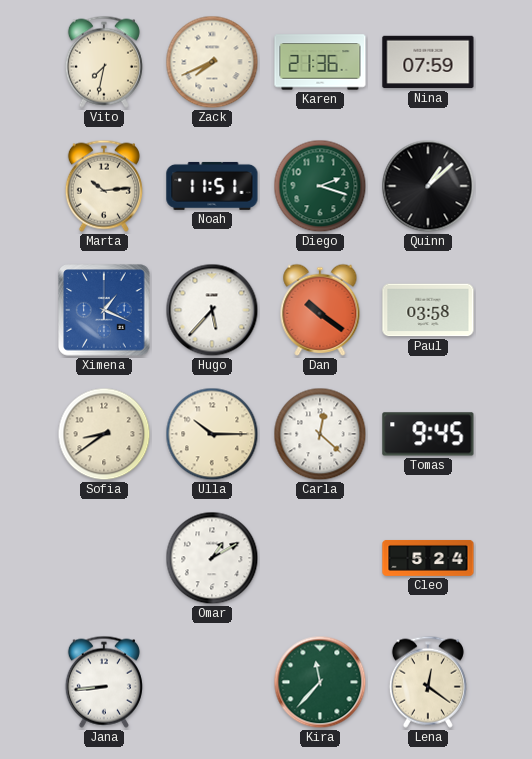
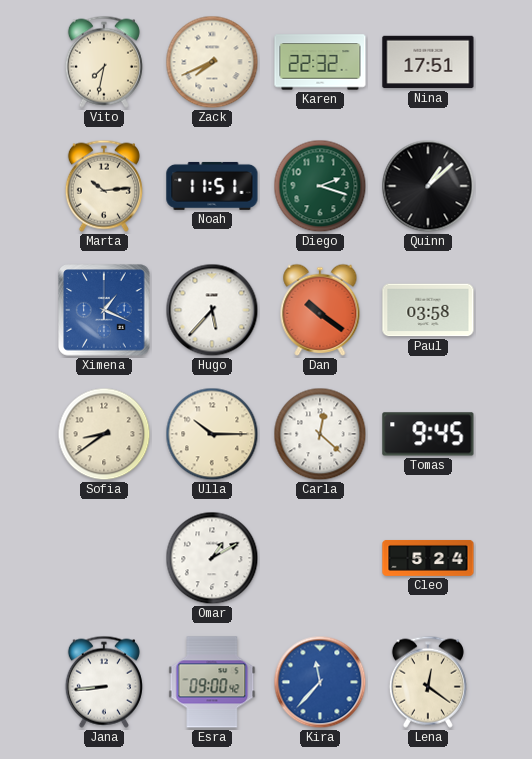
Karen: 21:36 -> 22:32
Nina: 07:59 -> 17:51
Esra: none -> 09:00
Kira dial: green -> blue
